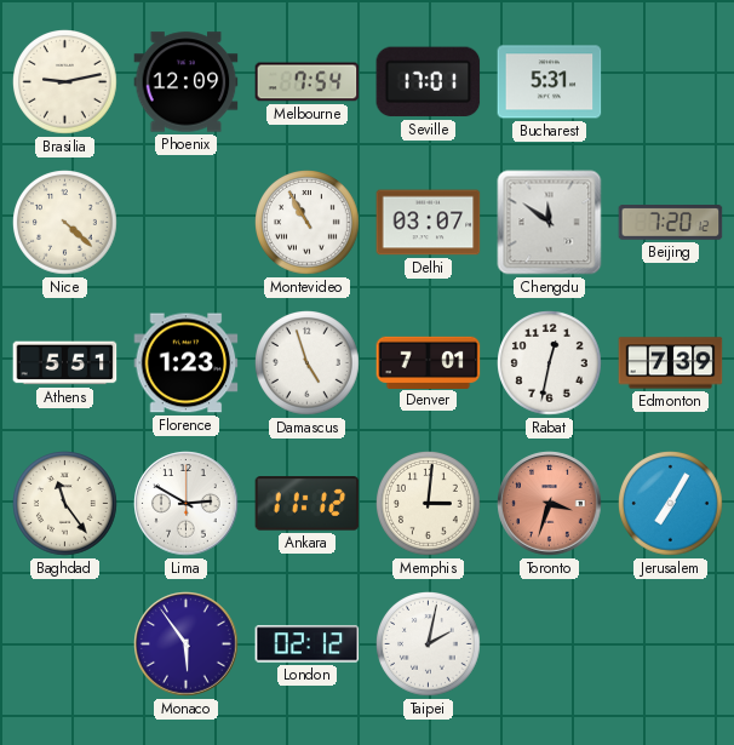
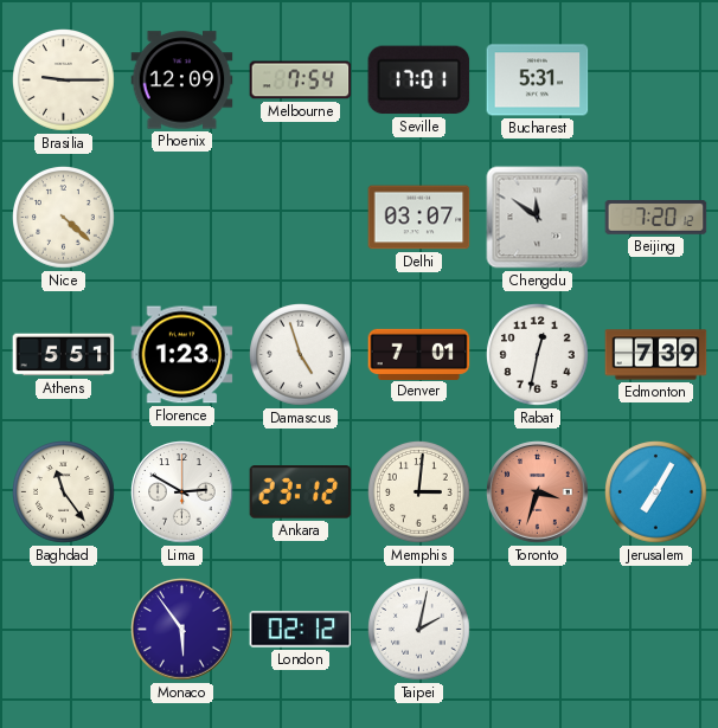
Brasilia: 9:13 -> 9:15
Montevideo: 10:55 -> none
Ankara: 11:12 -> 23:12
